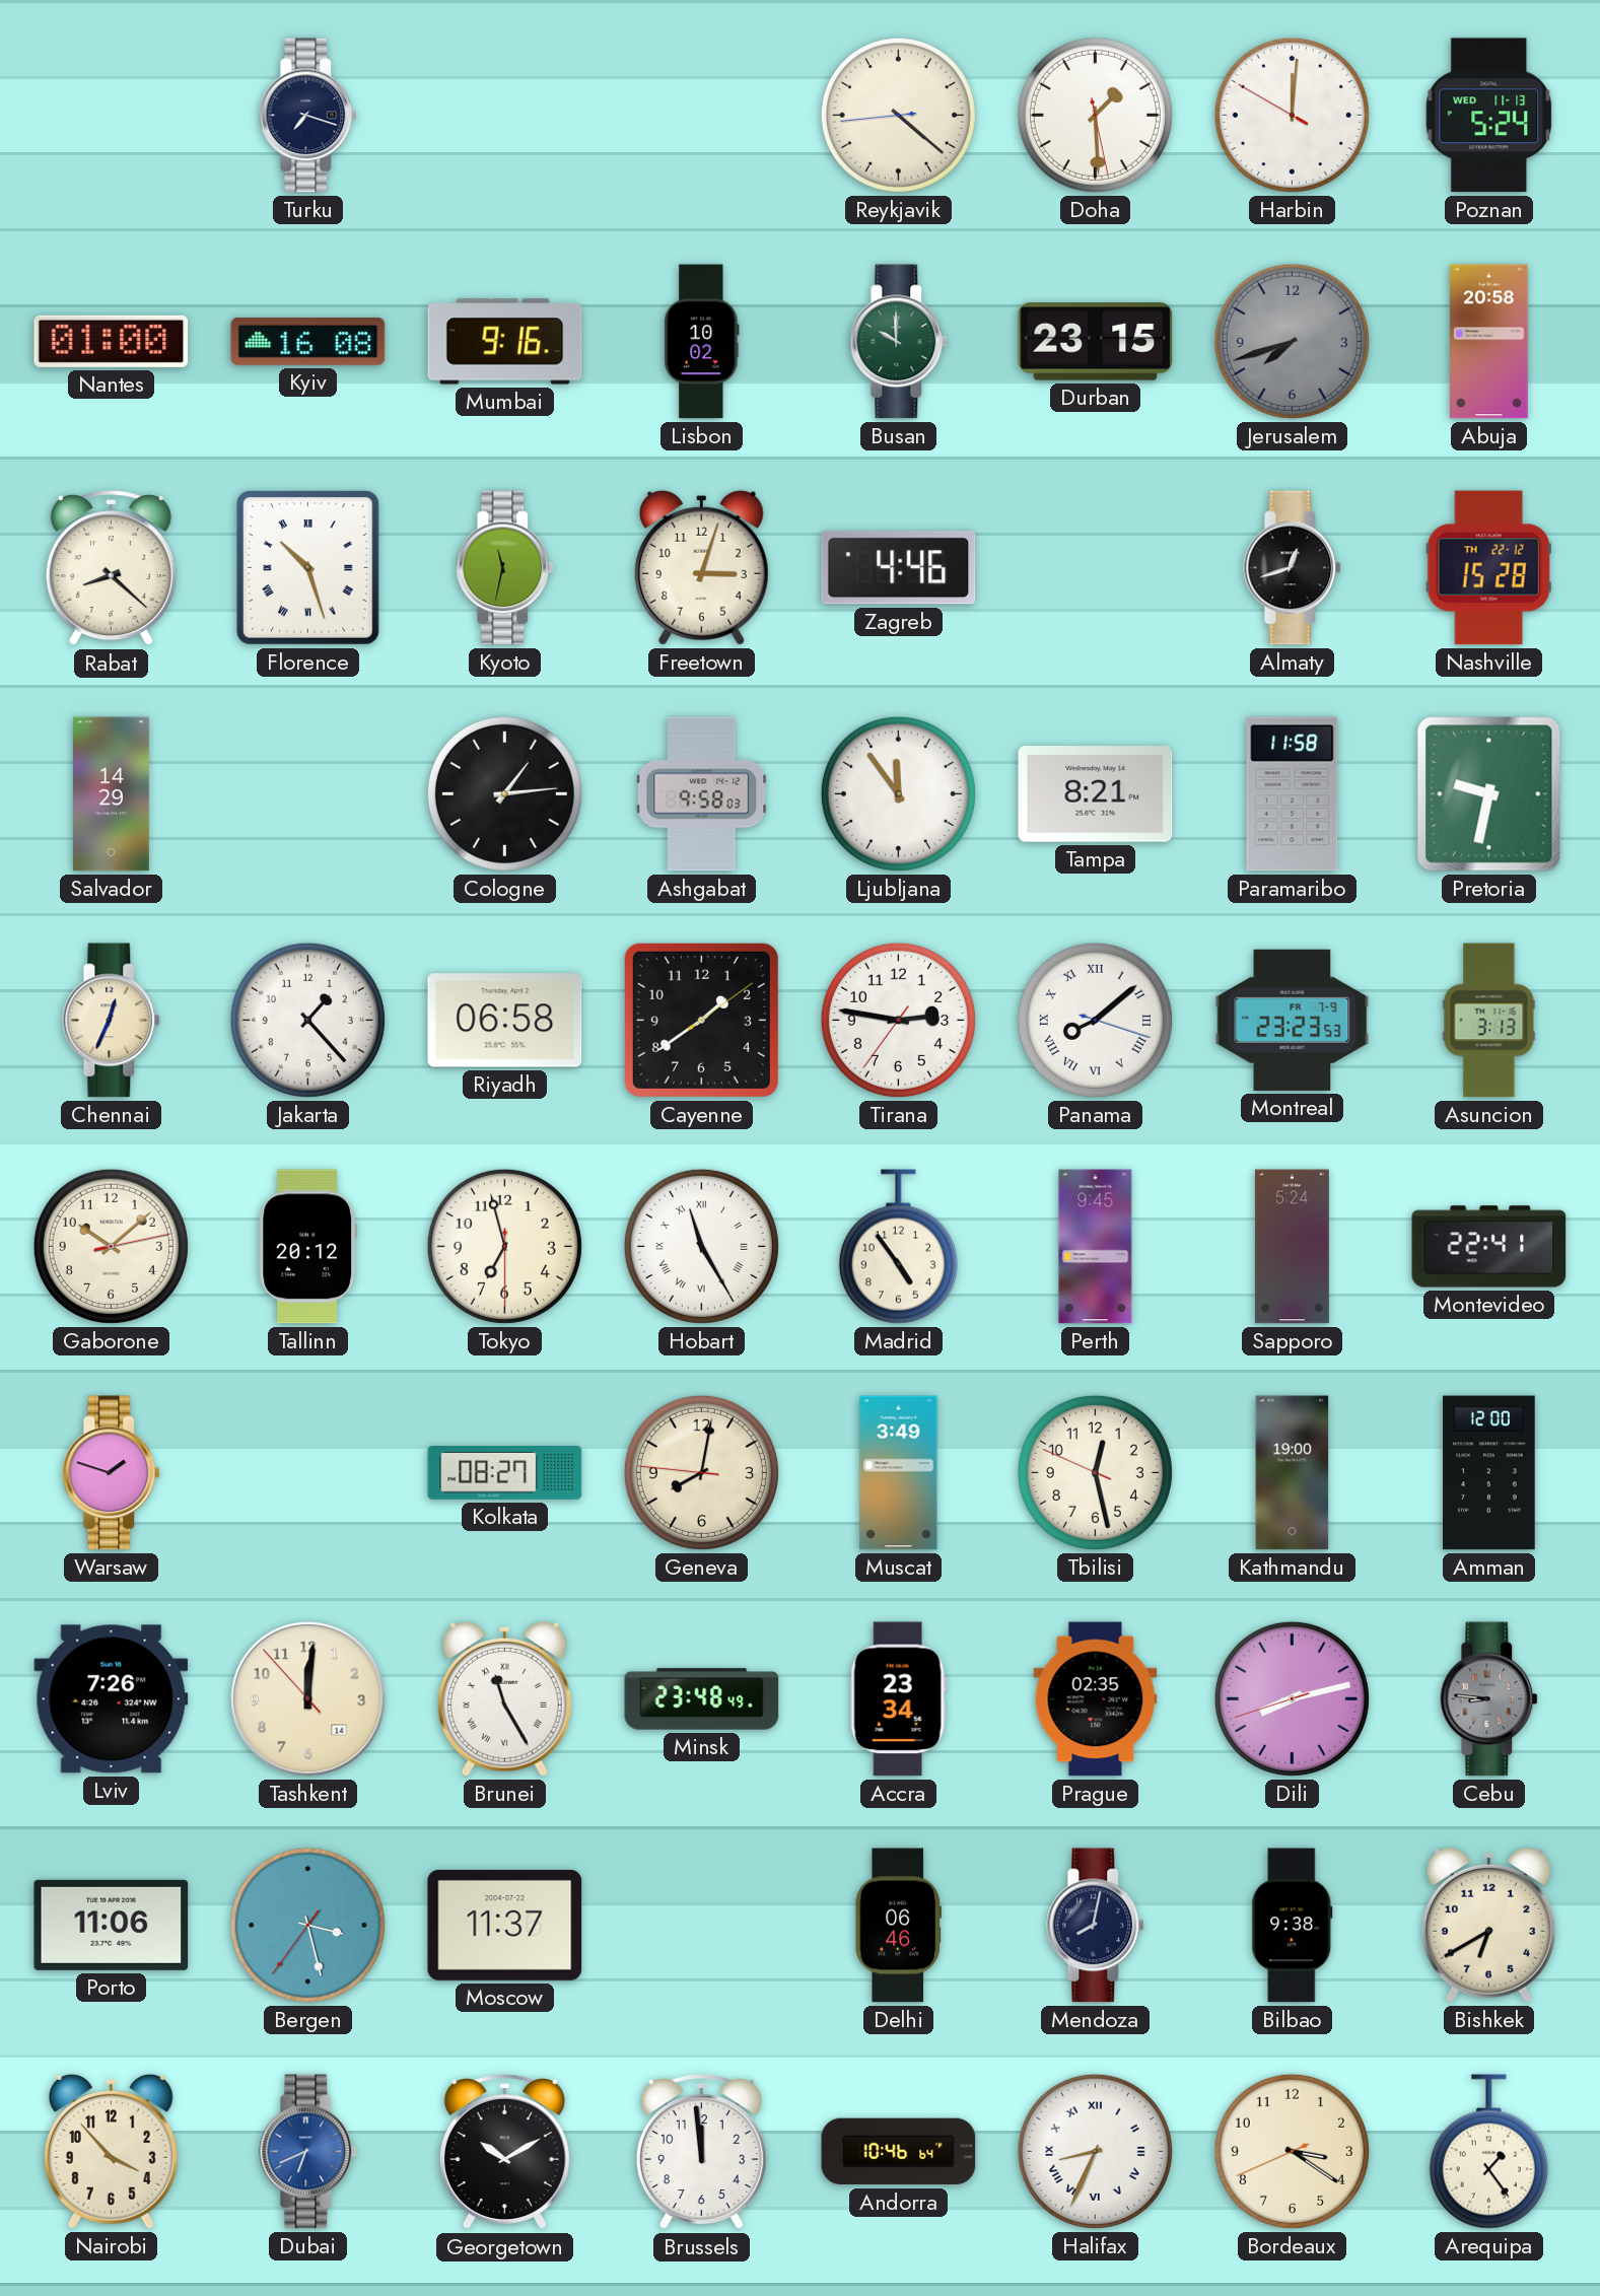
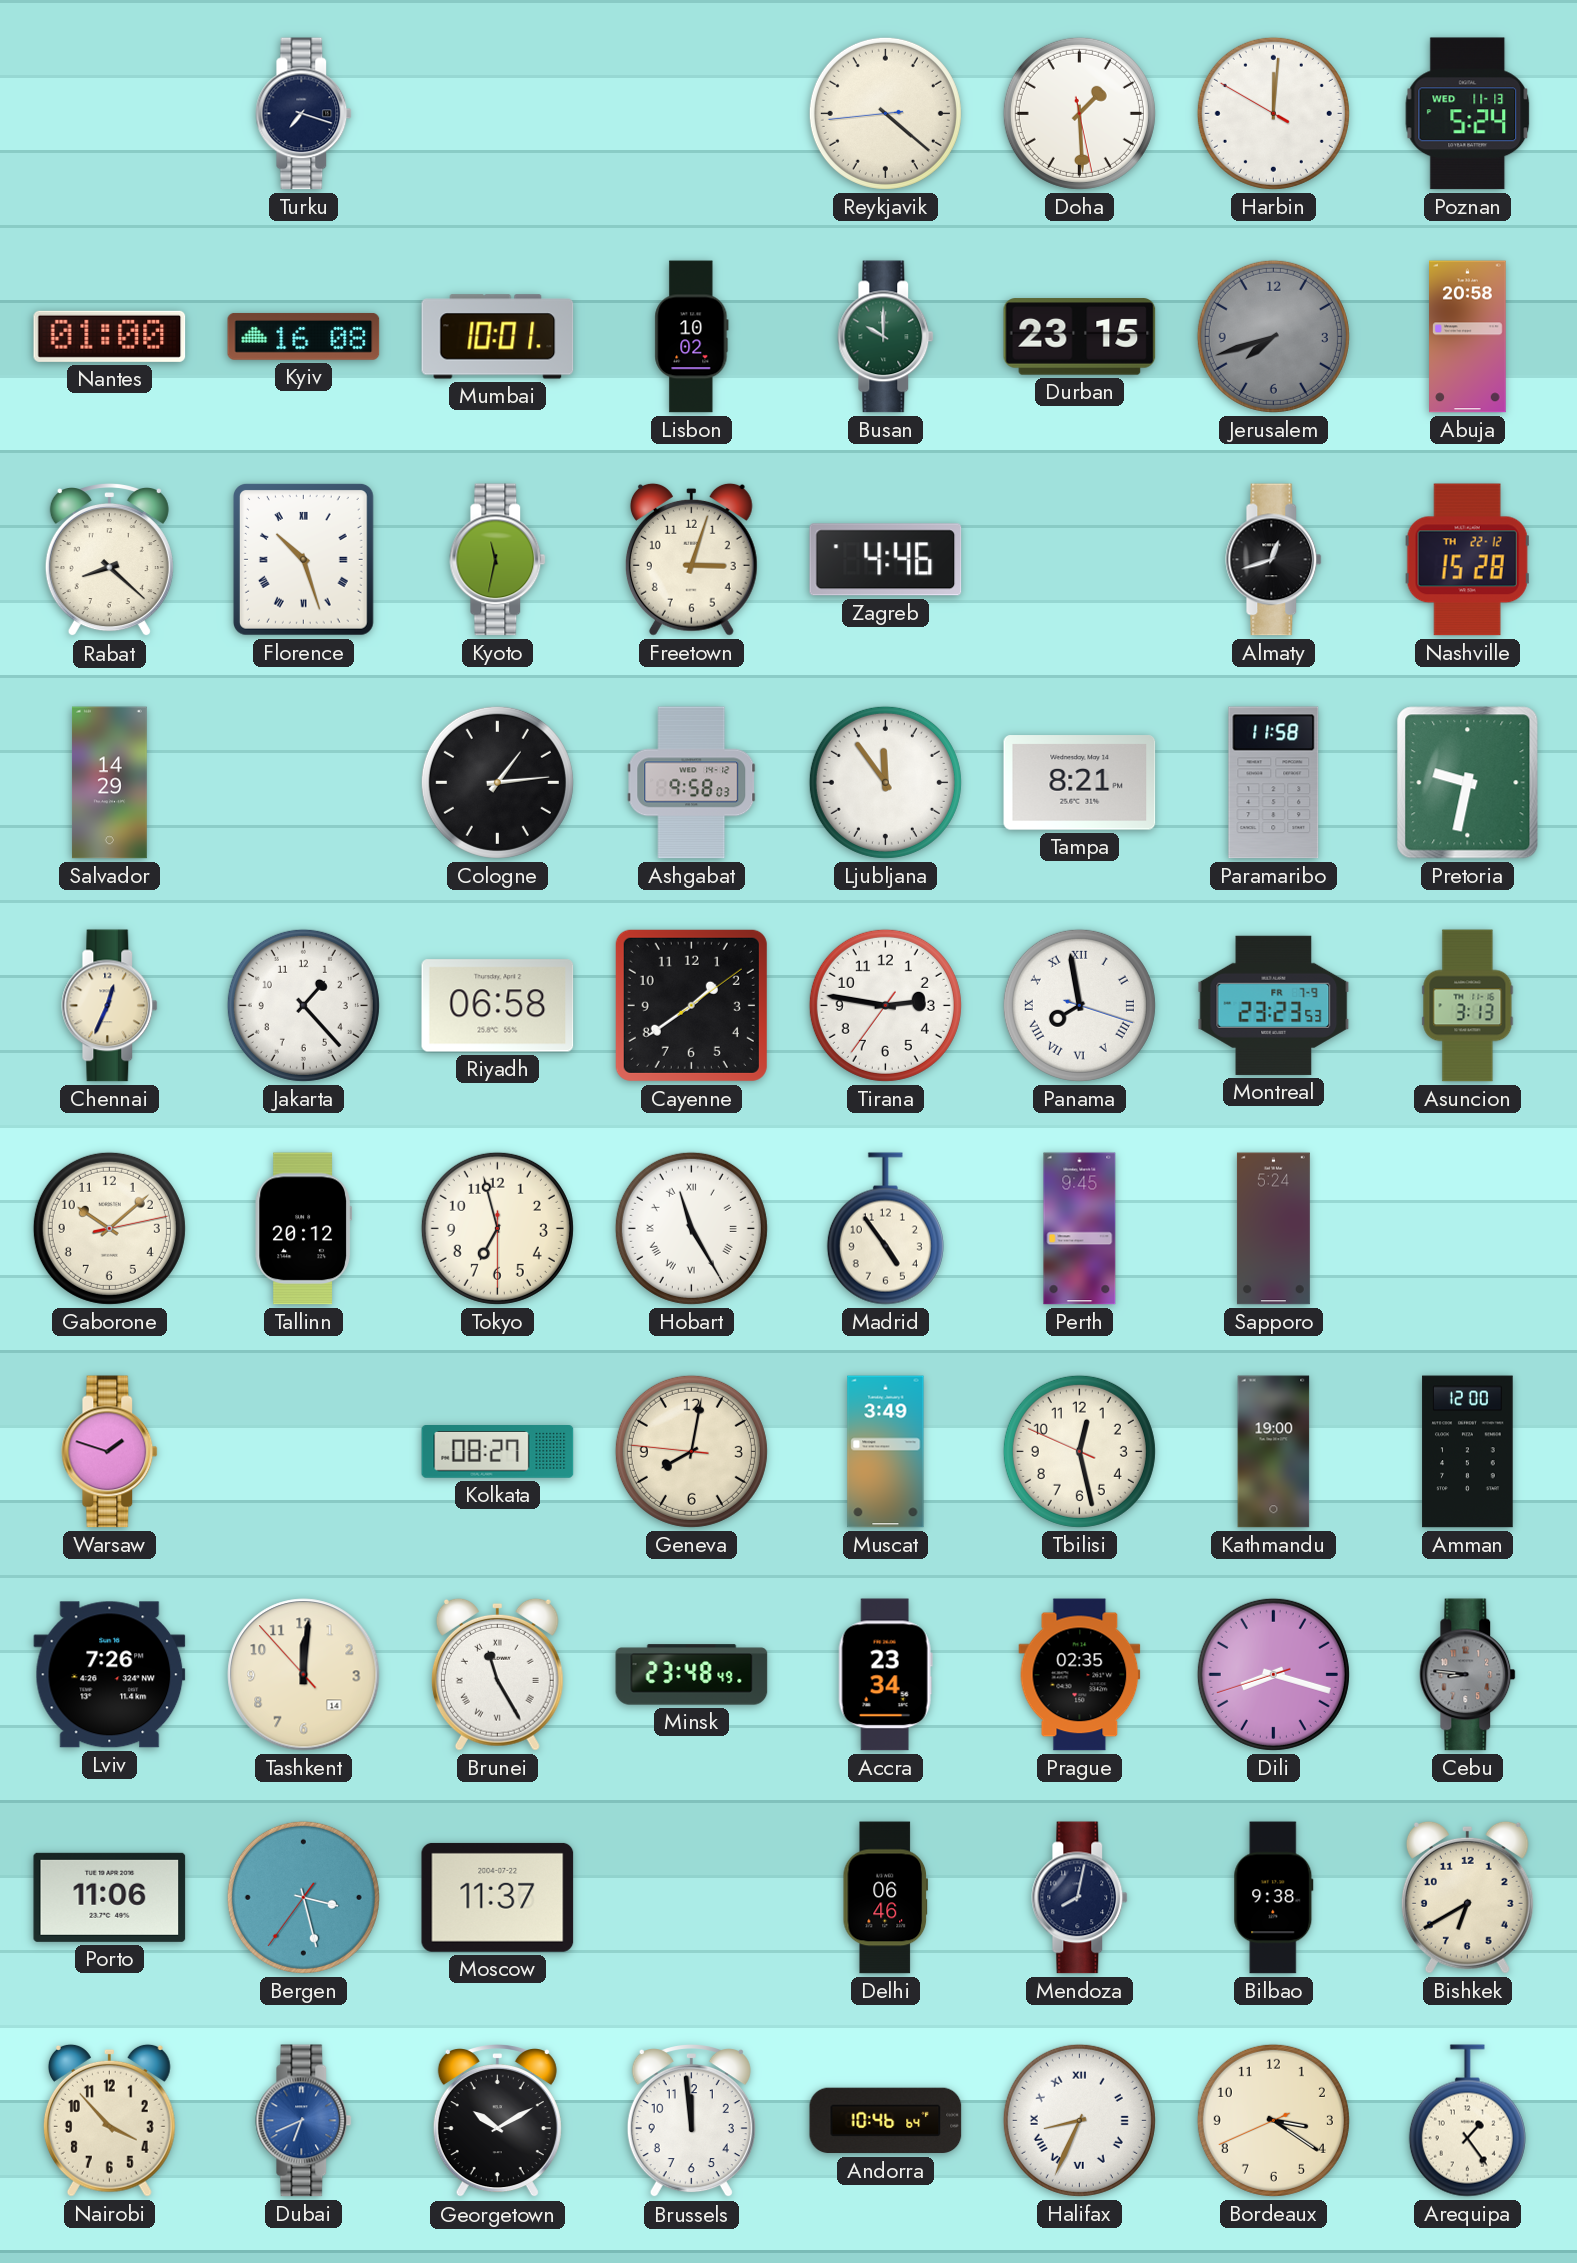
Mumbai: 9:16 -> 10:01
Panama: 8:08 -> 7:58
Montevideo: 22:41 -> none
Dili: 8:12 -> 8:17
